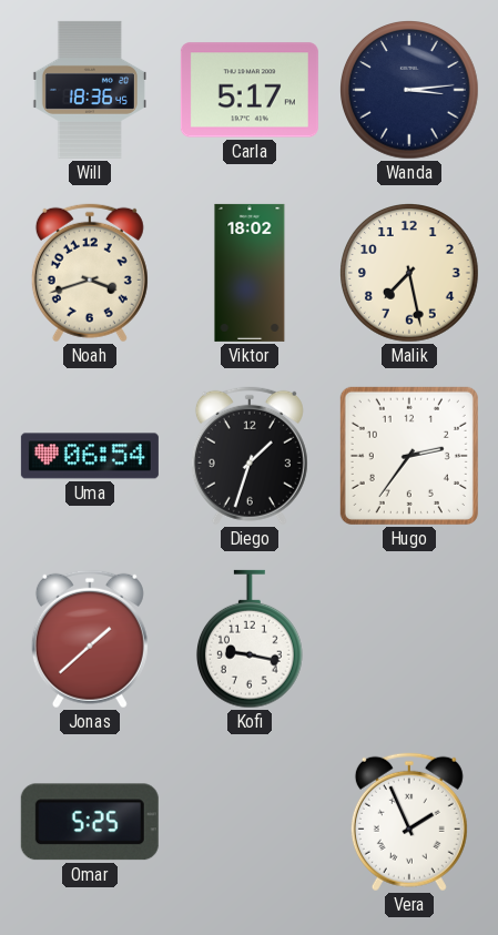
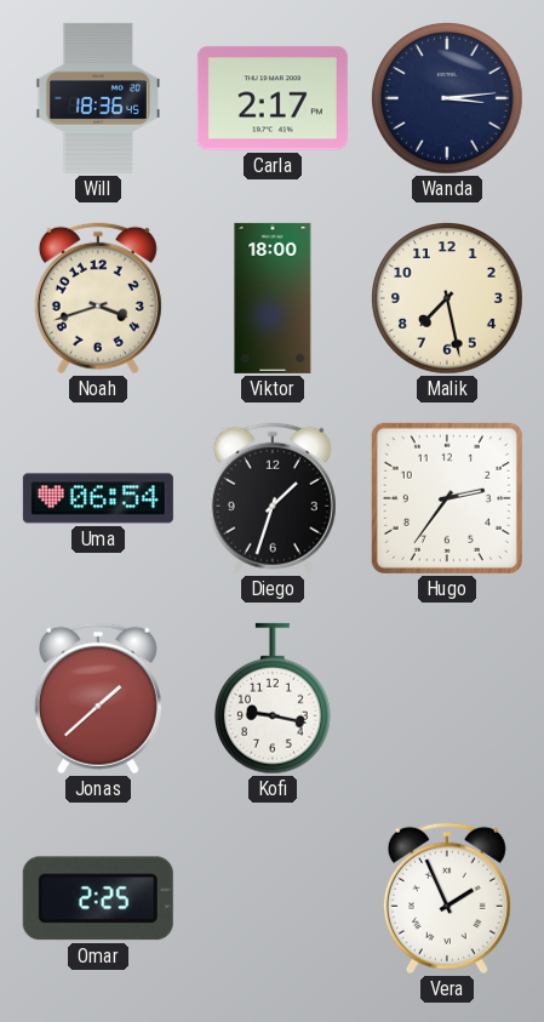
Carla: 5:17 -> 2:17
Viktor: 18:02 -> 18:00
Omar: 5:25 -> 2:25
